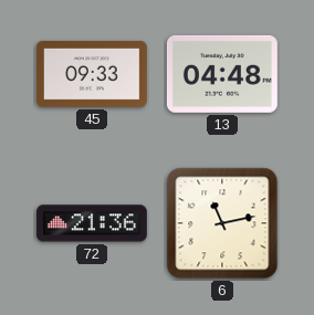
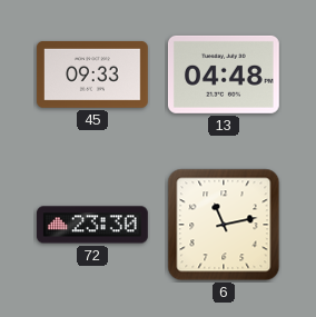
72: 21:36 -> 23:30
